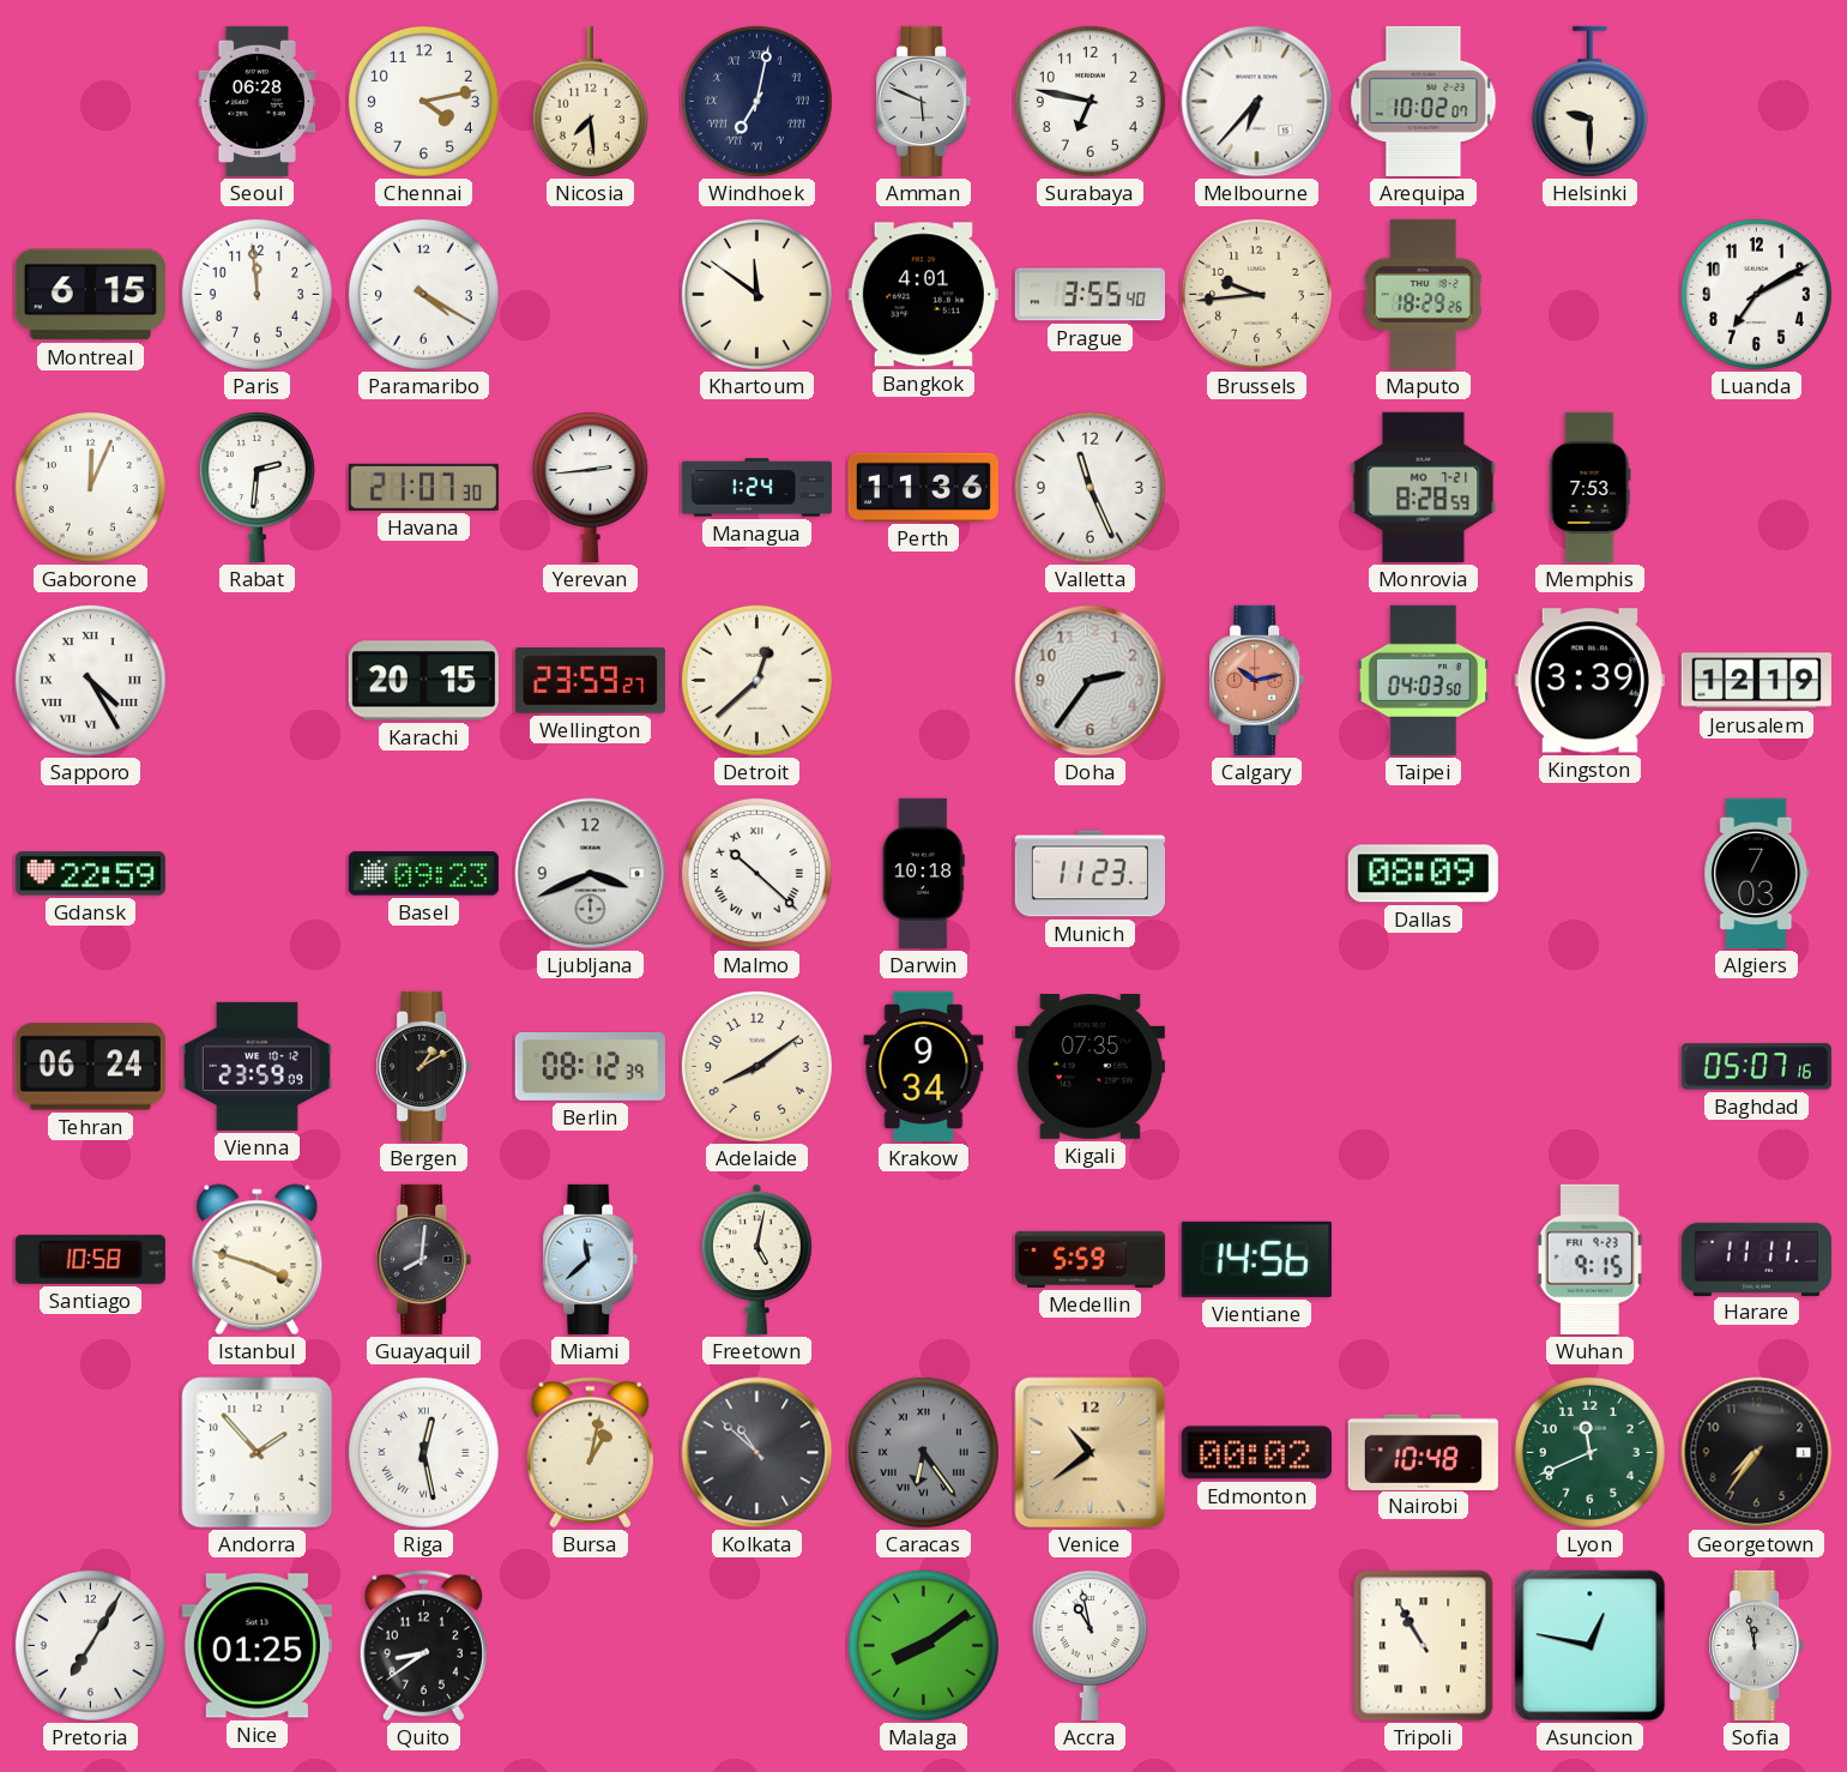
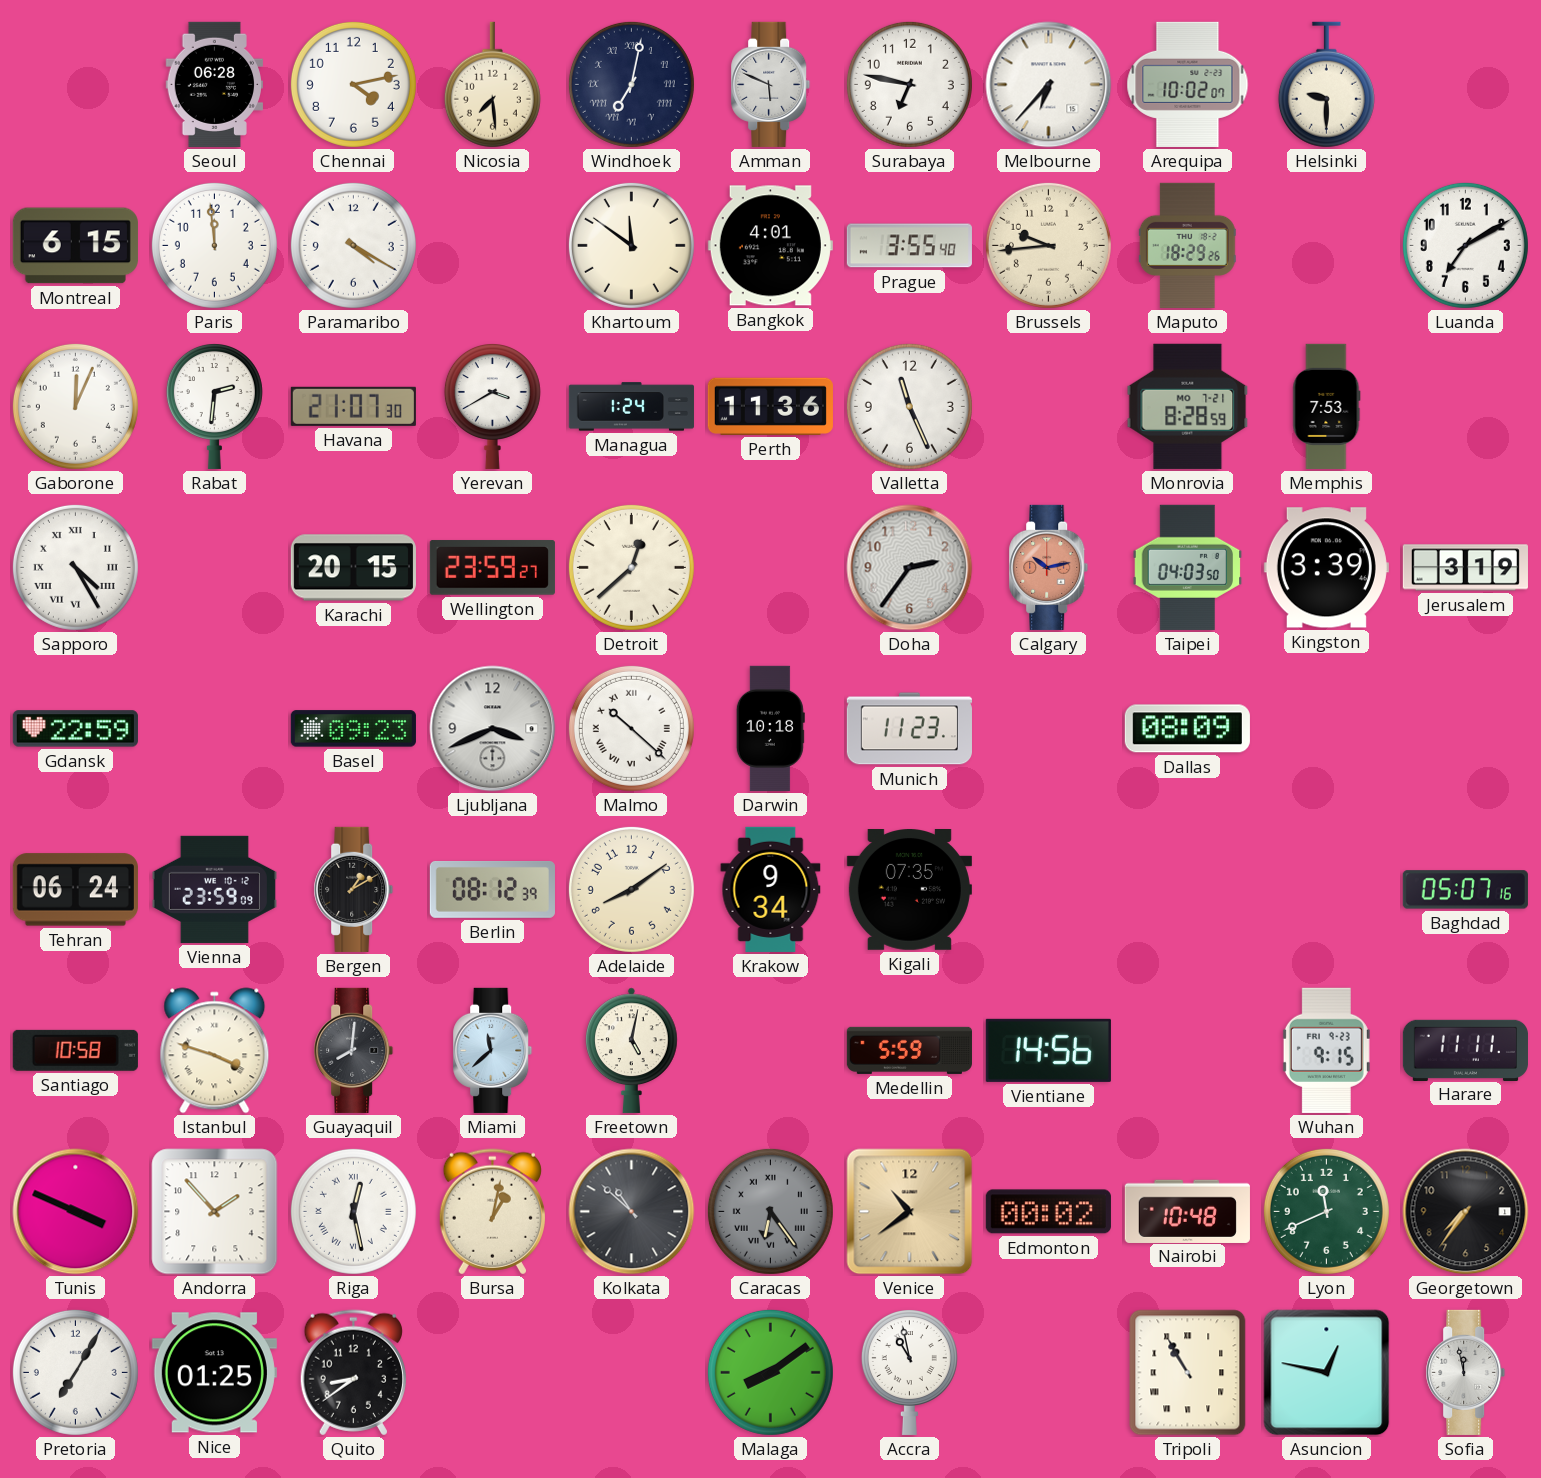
Yerevan: 2:44 -> 3:40
Jerusalem: 12:19 -> 3:19
Algiers: 7:03 -> none
Tunis: none -> 3:49
